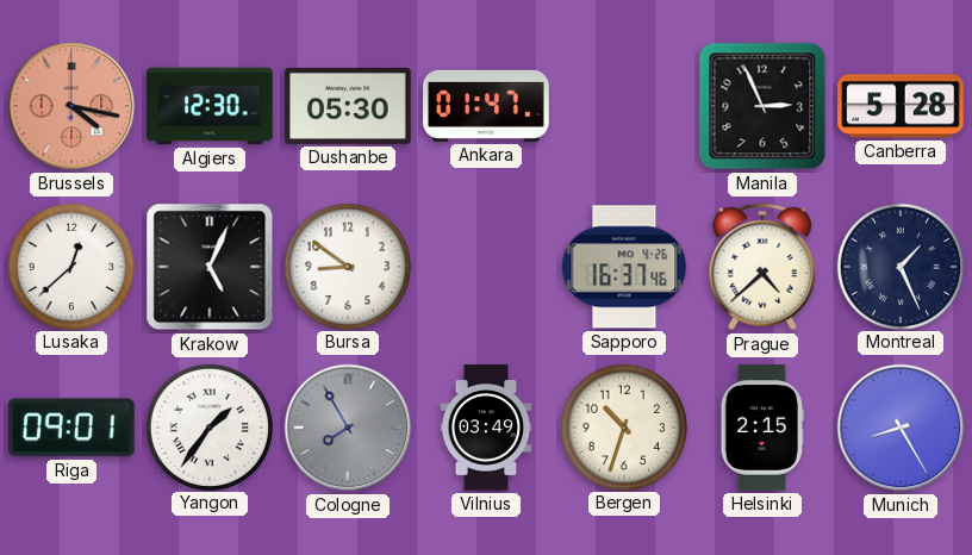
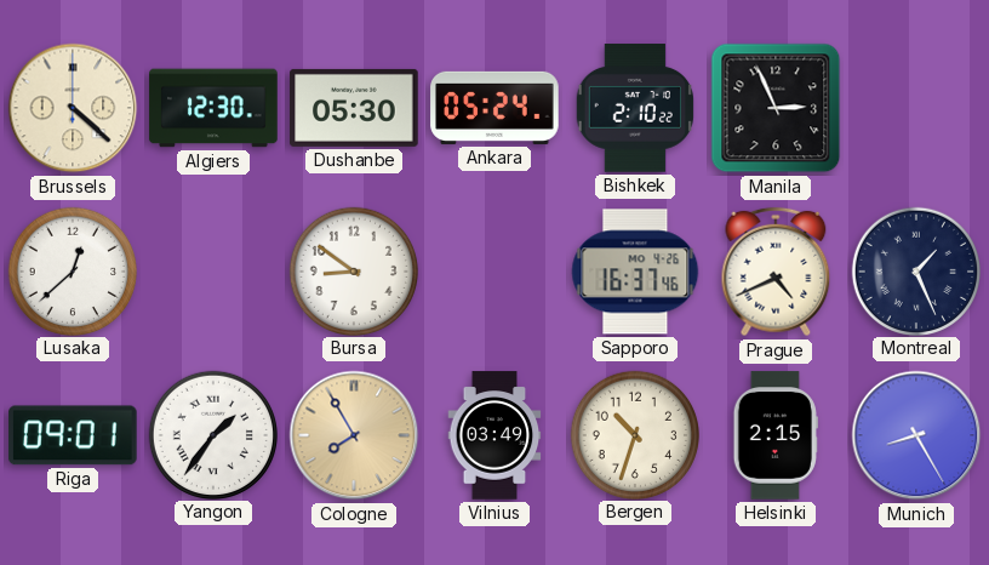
Brussels: 4:17 -> 4:22
Brussels dial: salmon -> cream
Ankara: 01:47 -> 05:24
Bishkek: none -> 2:10
Canberra: 5:28 -> none
Krakow: 5:04 -> none
Prague: 4:38 -> 4:41
Cologne dial: grey -> champagne
